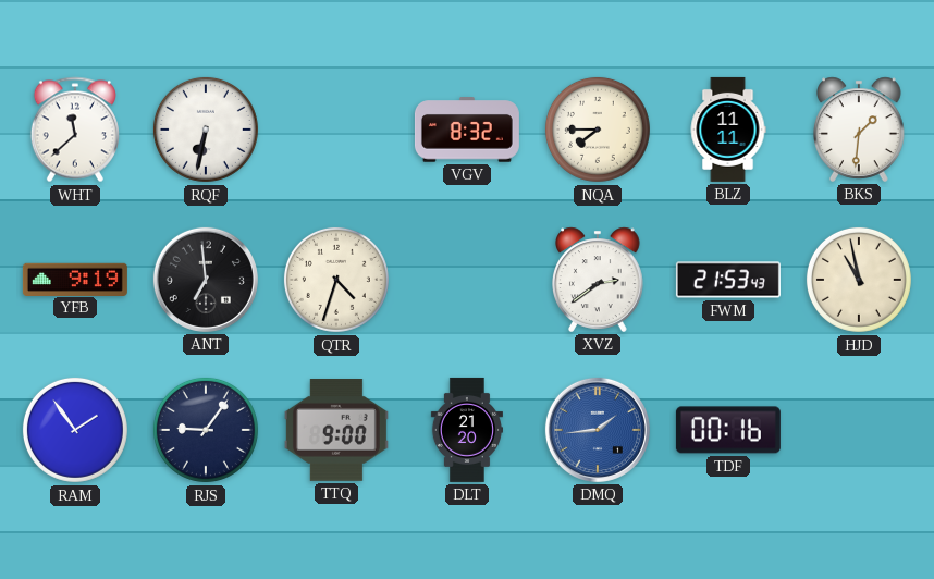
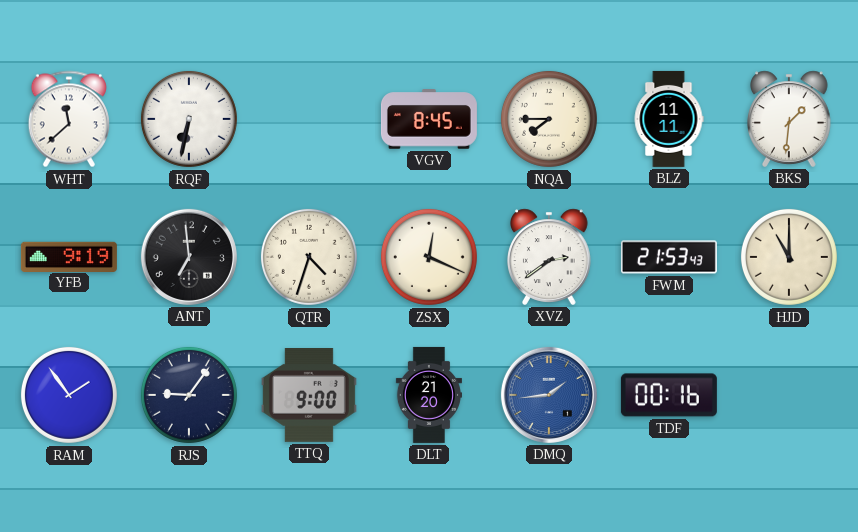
VGV: 8:32 -> 8:45
ZSX: none -> 12:19
HJD: 10:58 -> 11:00
